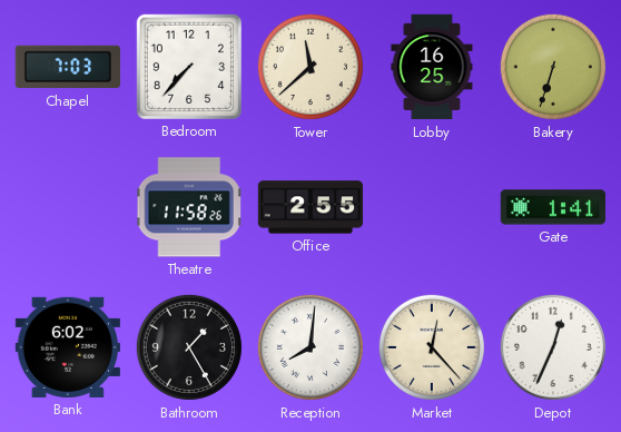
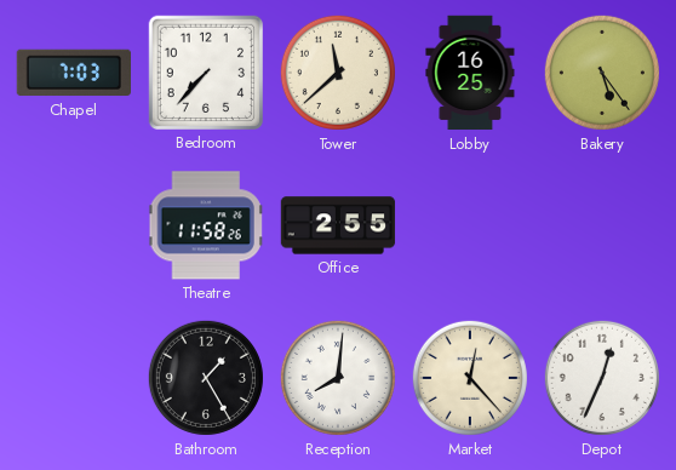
Bakery: 6:33 -> 5:24
Gate: 1:41 -> none
Bank: 6:02 -> none
